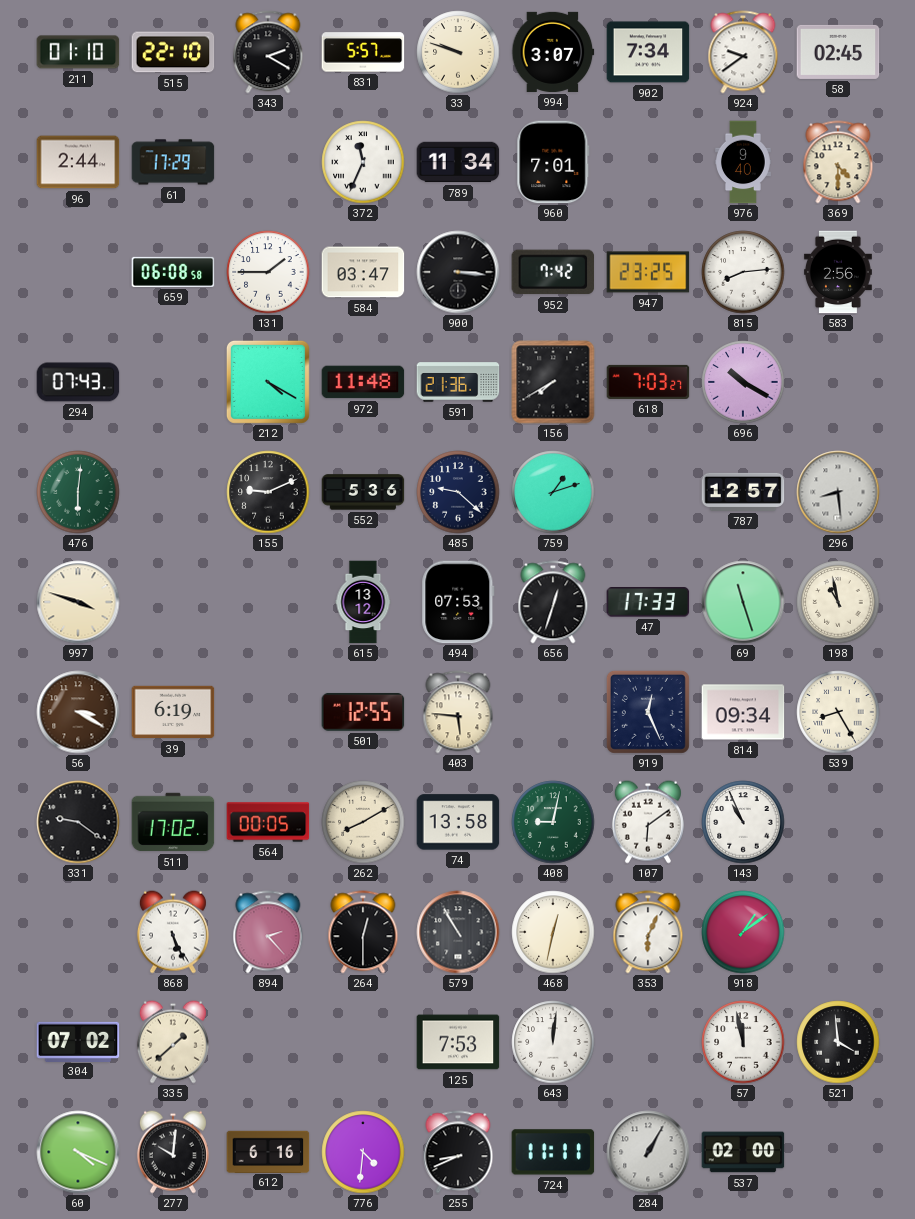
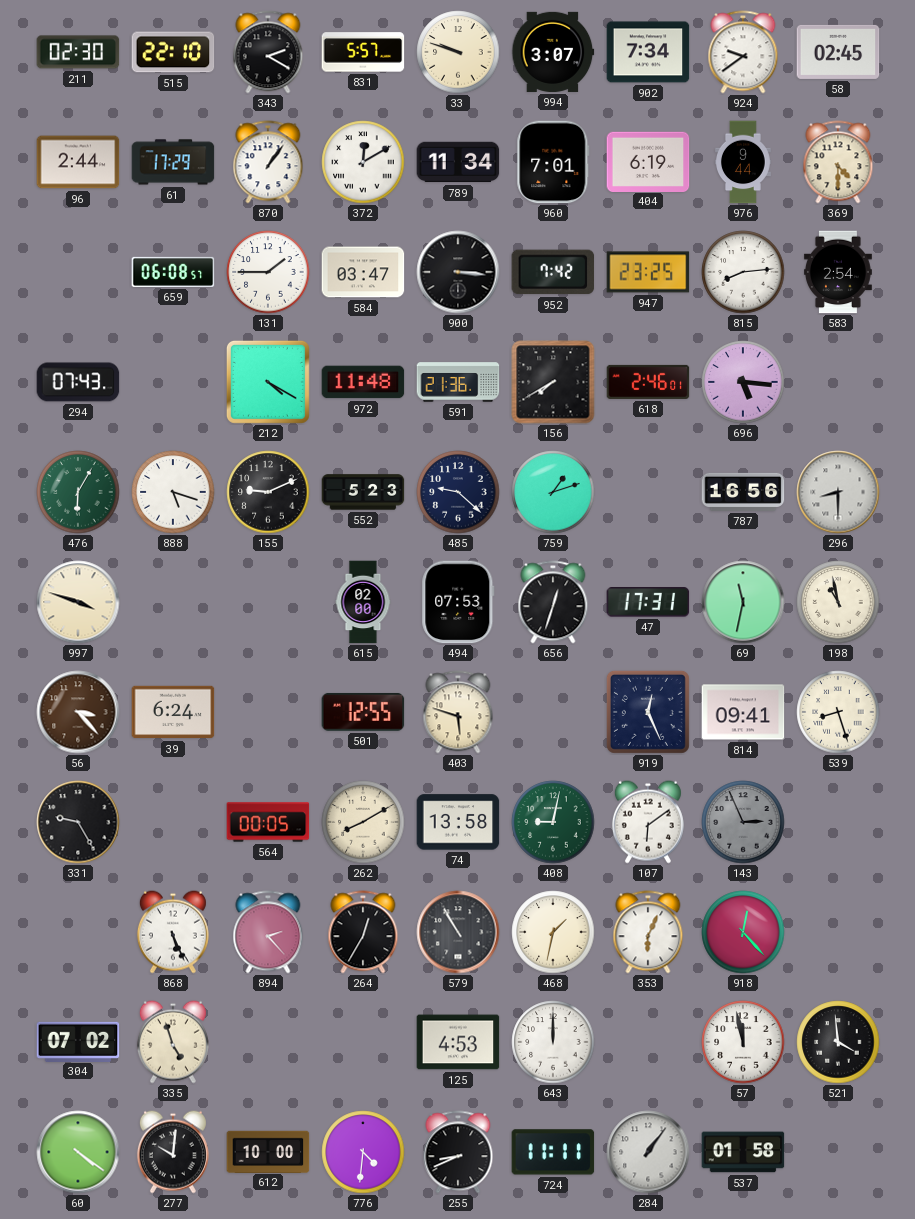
211: 01:10 -> 02:30
870: none -> 1:06
372: 11:34 -> 12:10
404: none -> 6:19
976: 9:40 -> 9:44
659: 06:08:58 -> 06:08:57
583: 2:56 -> 2:54
618: 7:03 -> 2:46
696: 10:20 -> 5:16
476: 6:01 -> 6:05
888: none -> 5:18
552: 5:36 -> 5:23
787: 12:57 -> 16:56
296: 8:29 -> 8:30
615: 13:12 -> 02:00
47: 17:33 -> 17:31
69: 11:27 -> 11:32
56: 3:20 -> 3:23
39: 6:19 -> 6:24
403: 5:46 -> 5:48
814: 09:34 -> 09:41
539: 8:25 -> 8:27
331: 9:21 -> 9:25
511: 17:02 -> none
143: 10:56 -> 2:56
143 dial: white -> grey
264: 12:30 -> 12:35
468: 12:32 -> 1:32
918: 1:09 -> 12:23
335: 1:38 -> 4:57
125: 7:53 -> 4:53
643: 12:01 -> 12:00
60: 4:19 -> 4:21
612: 6:16 -> 10:00
284: 1:05 -> 1:06
537: 02:00 -> 01:58
